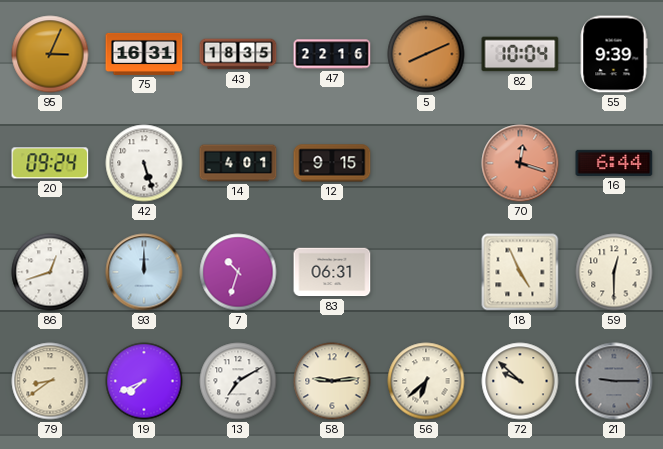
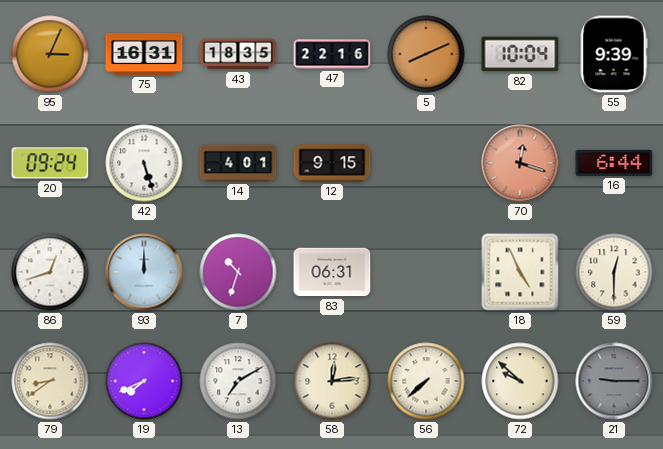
58: 9:14 -> 12:14
56: 6:38 -> 7:38
